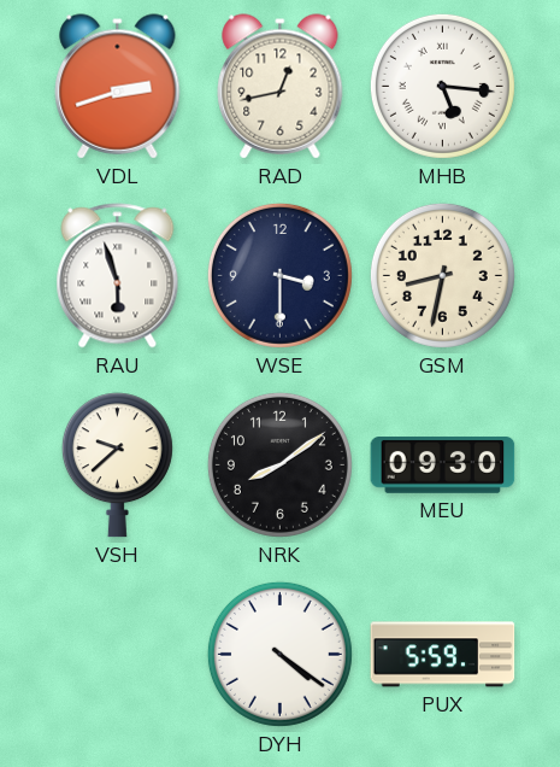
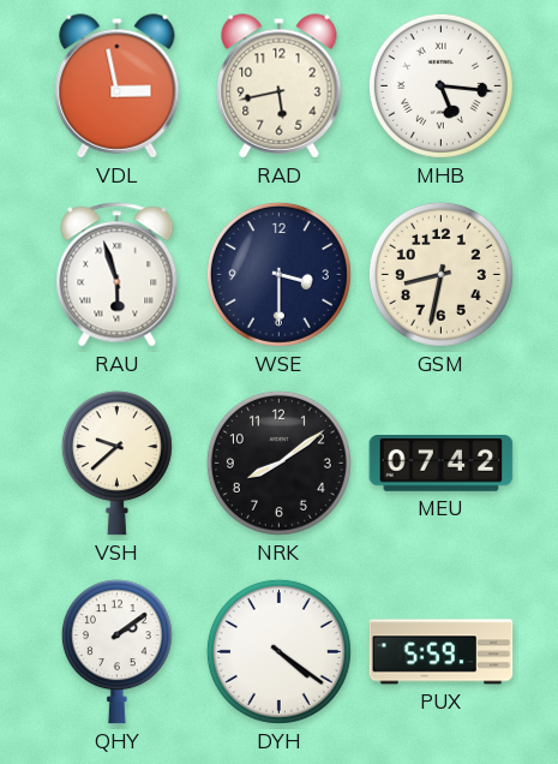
VDL: 2:42 -> 2:58
RAD: 12:43 -> 5:43
MEU: 09:30 -> 07:42
QHY: none -> 2:09
